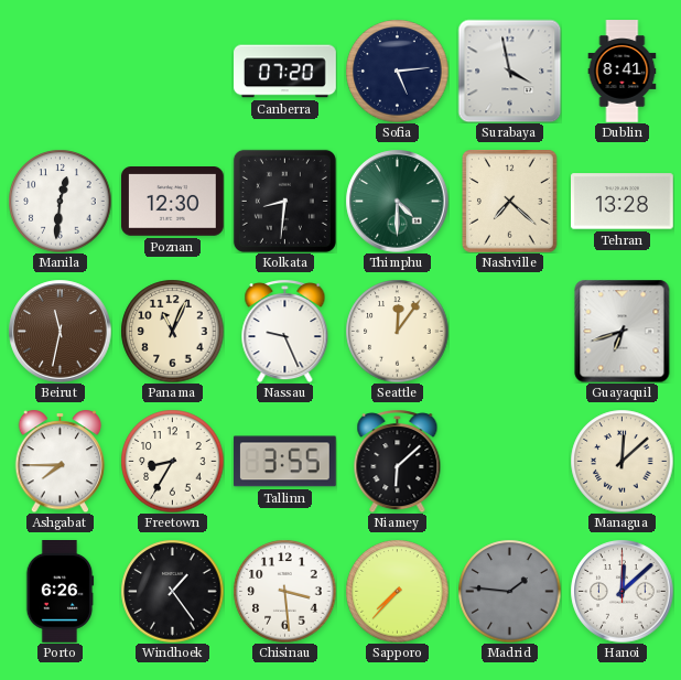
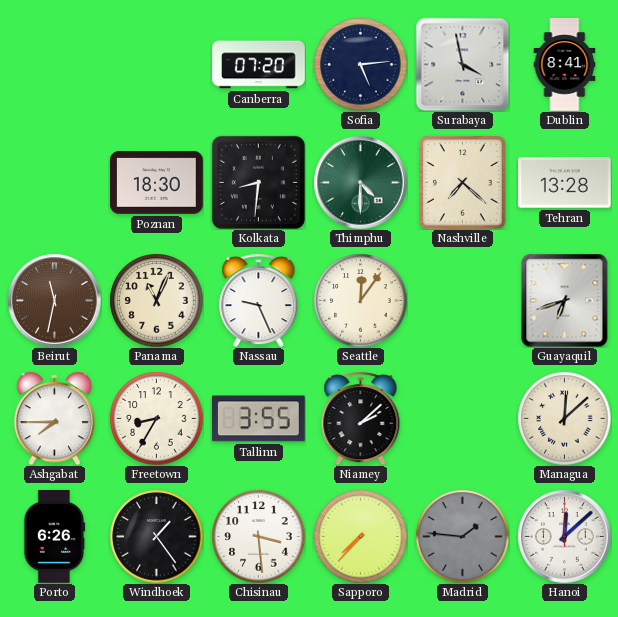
Manila: 12:31 -> none
Poznan: 12:30 -> 18:30
Niamey: 6:08 -> 2:08
